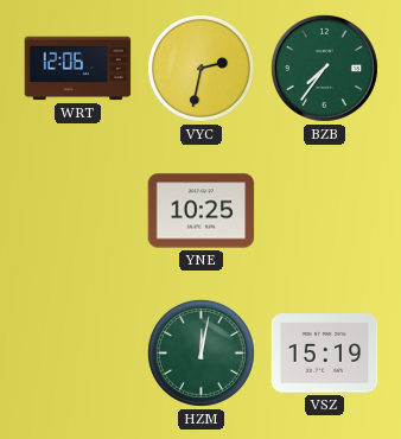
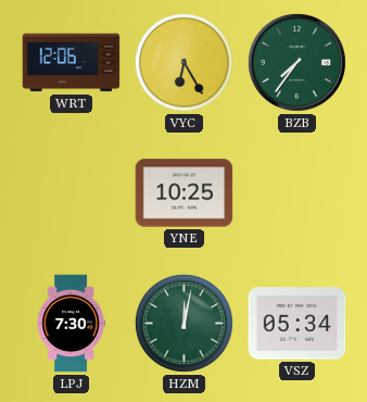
VYC: 2:32 -> 6:25
LPJ: none -> 7:30
VSZ: 15:19 -> 05:34
